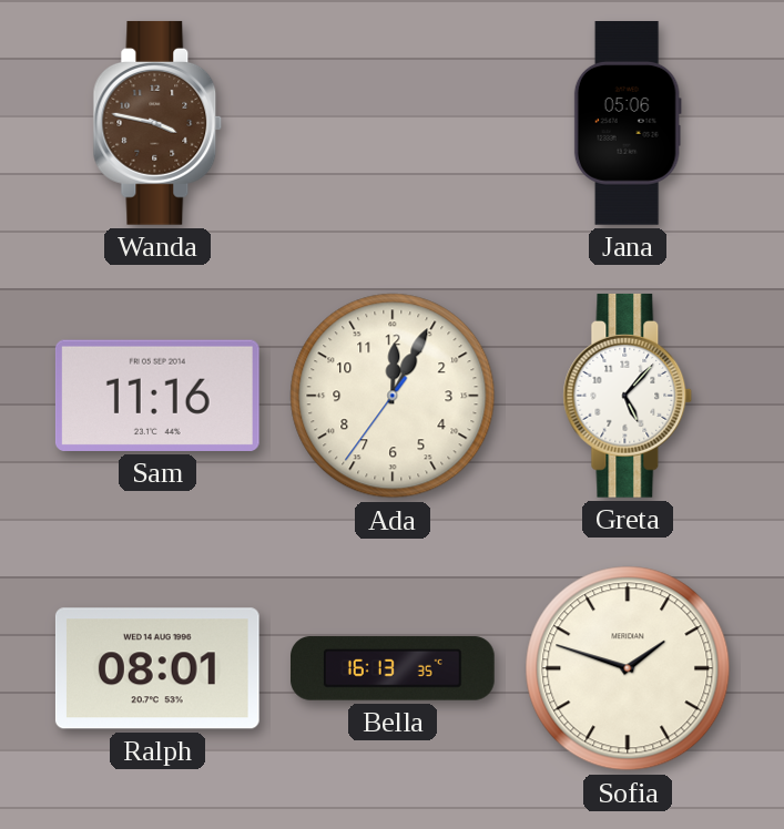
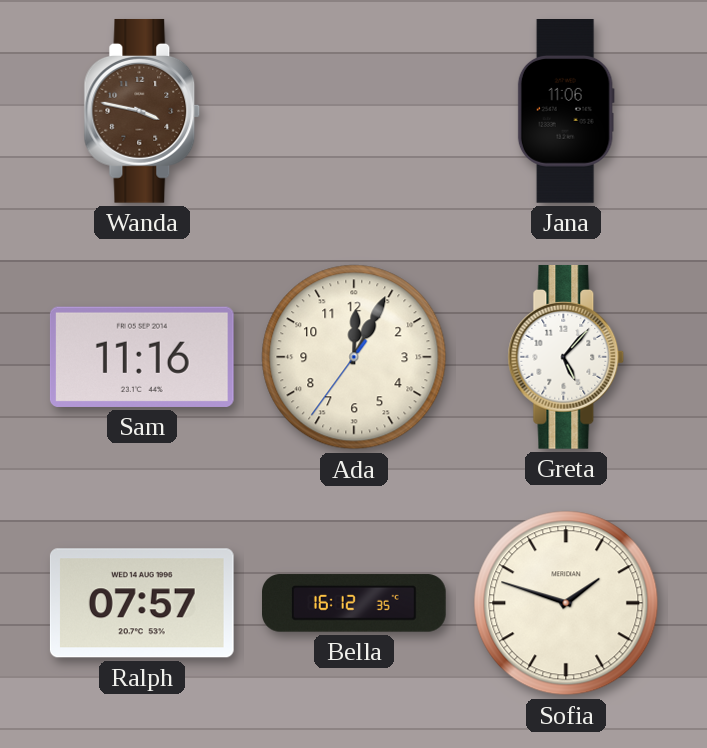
Jana: 05:06 -> 11:06
Ralph: 08:01 -> 07:57
Bella: 16:13 -> 16:12
